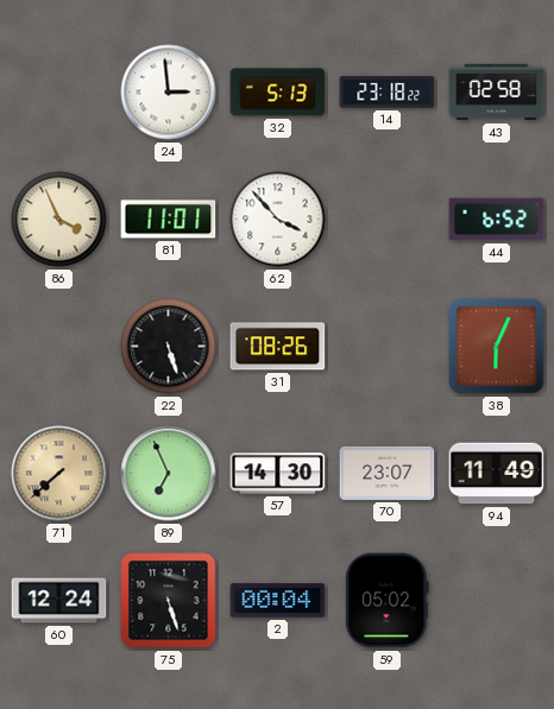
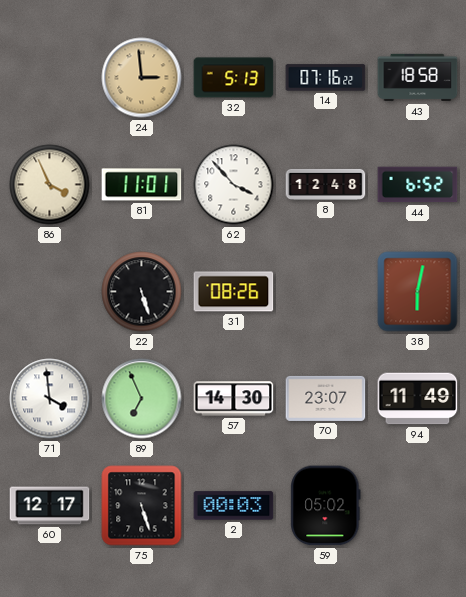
24 dial: white -> champagne
14: 23:18 -> 07:16
43: 02:58 -> 18:58
8: none -> 12:48
38: 6:04 -> 6:02
71: 7:38 -> 3:59
71 dial: champagne -> white
60: 12:24 -> 12:17
2: 00:04 -> 00:03
